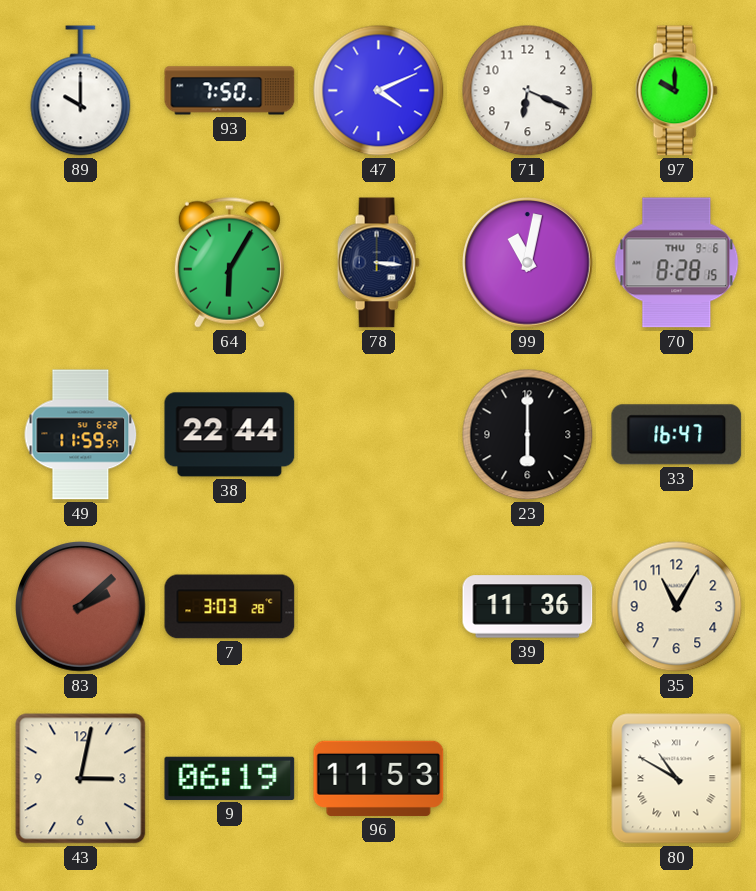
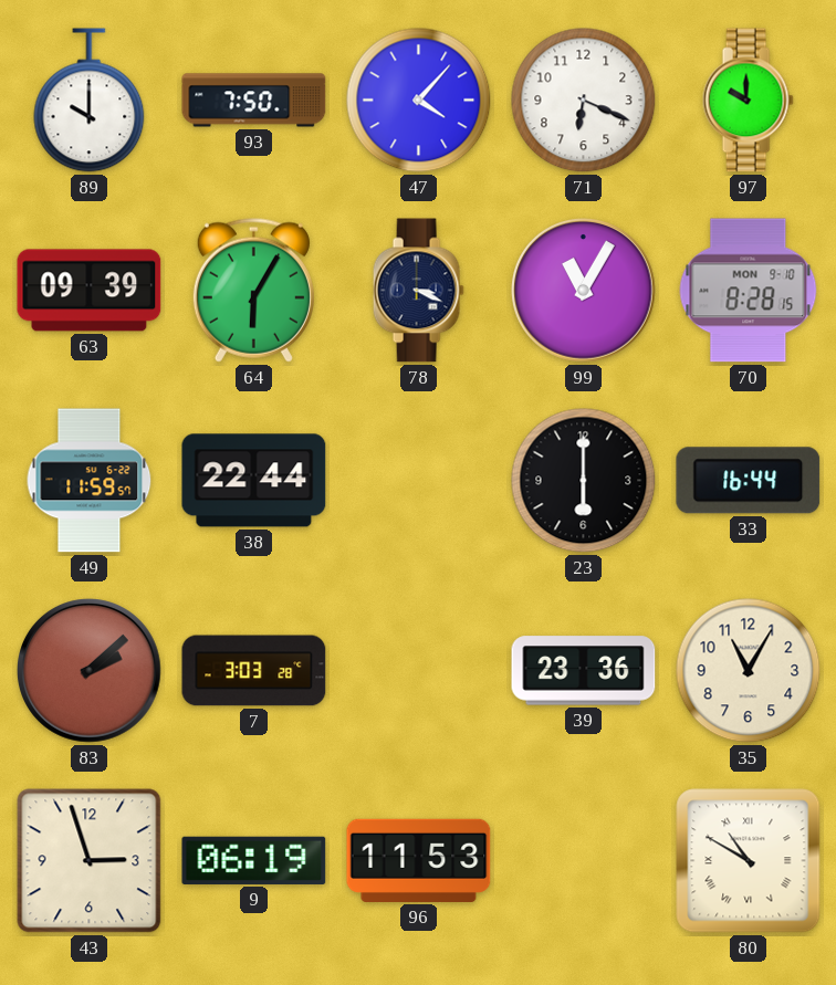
47: 4:11 -> 4:07
63: none -> 09:39
78: 3:16 -> 3:19
99: 11:02 -> 11:05
70 date: THU 9-6 -> MON 9-10
33: 16:47 -> 16:44
39: 11:36 -> 23:36
43: 3:02 -> 2:57
